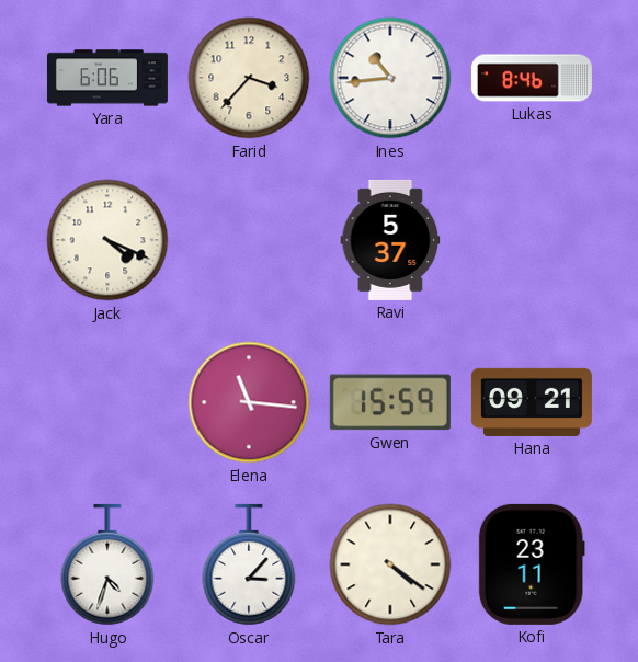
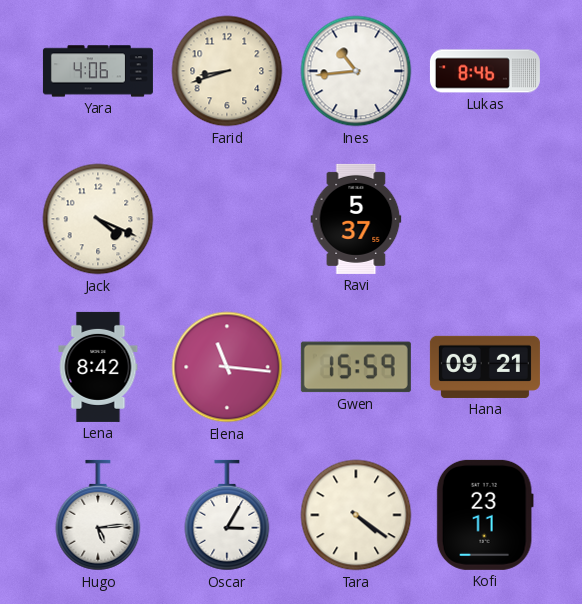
Yara: 6:06 -> 4:06
Farid: 3:37 -> 8:42
Lena: none -> 8:42
Hugo: 4:33 -> 5:14
Oscar: 3:07 -> 3:05
